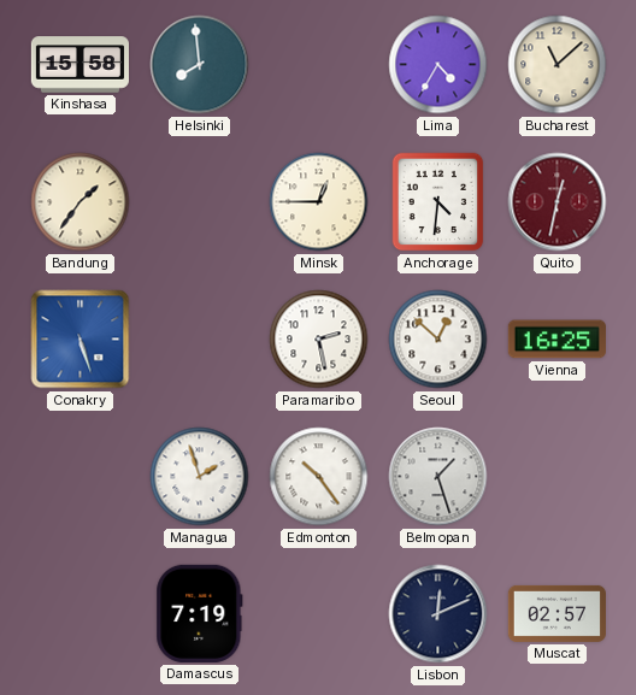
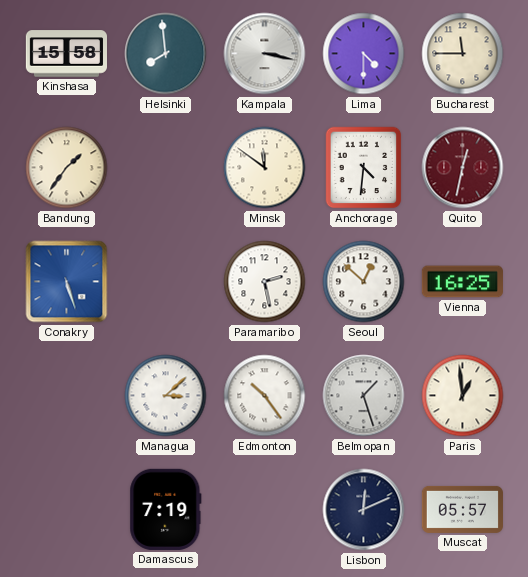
Kampala: none -> 3:17
Lima: 4:35 -> 4:30
Bucharest: 11:08 -> 11:45
Minsk: 12:45 -> 11:51
Managua: 1:57 -> 3:08
Paris: none -> 12:59
Muscat: 02:57 -> 05:57
